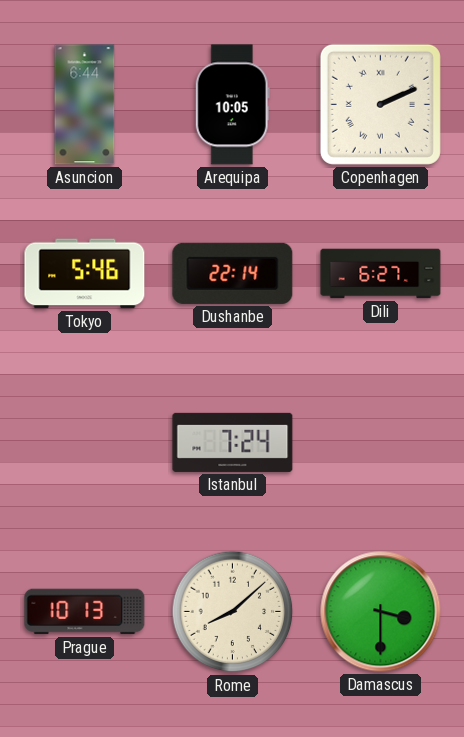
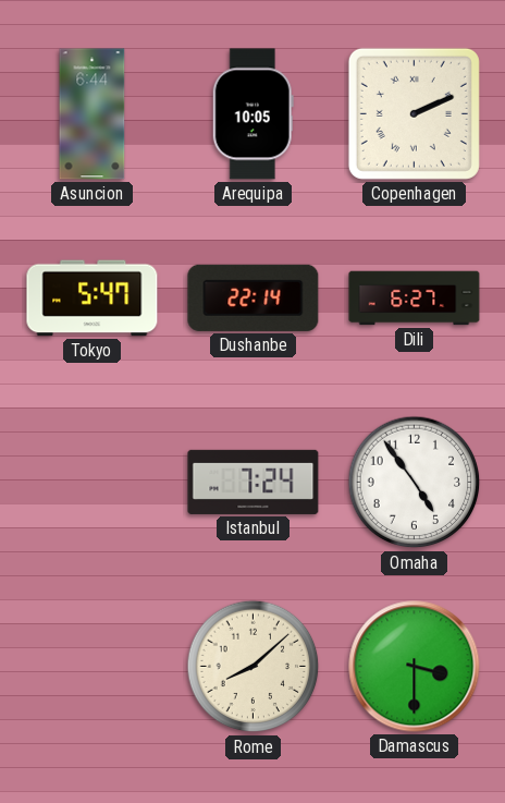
Tokyo: 5:46 -> 5:47
Omaha: none -> 4:54
Prague: 10:13 -> none
